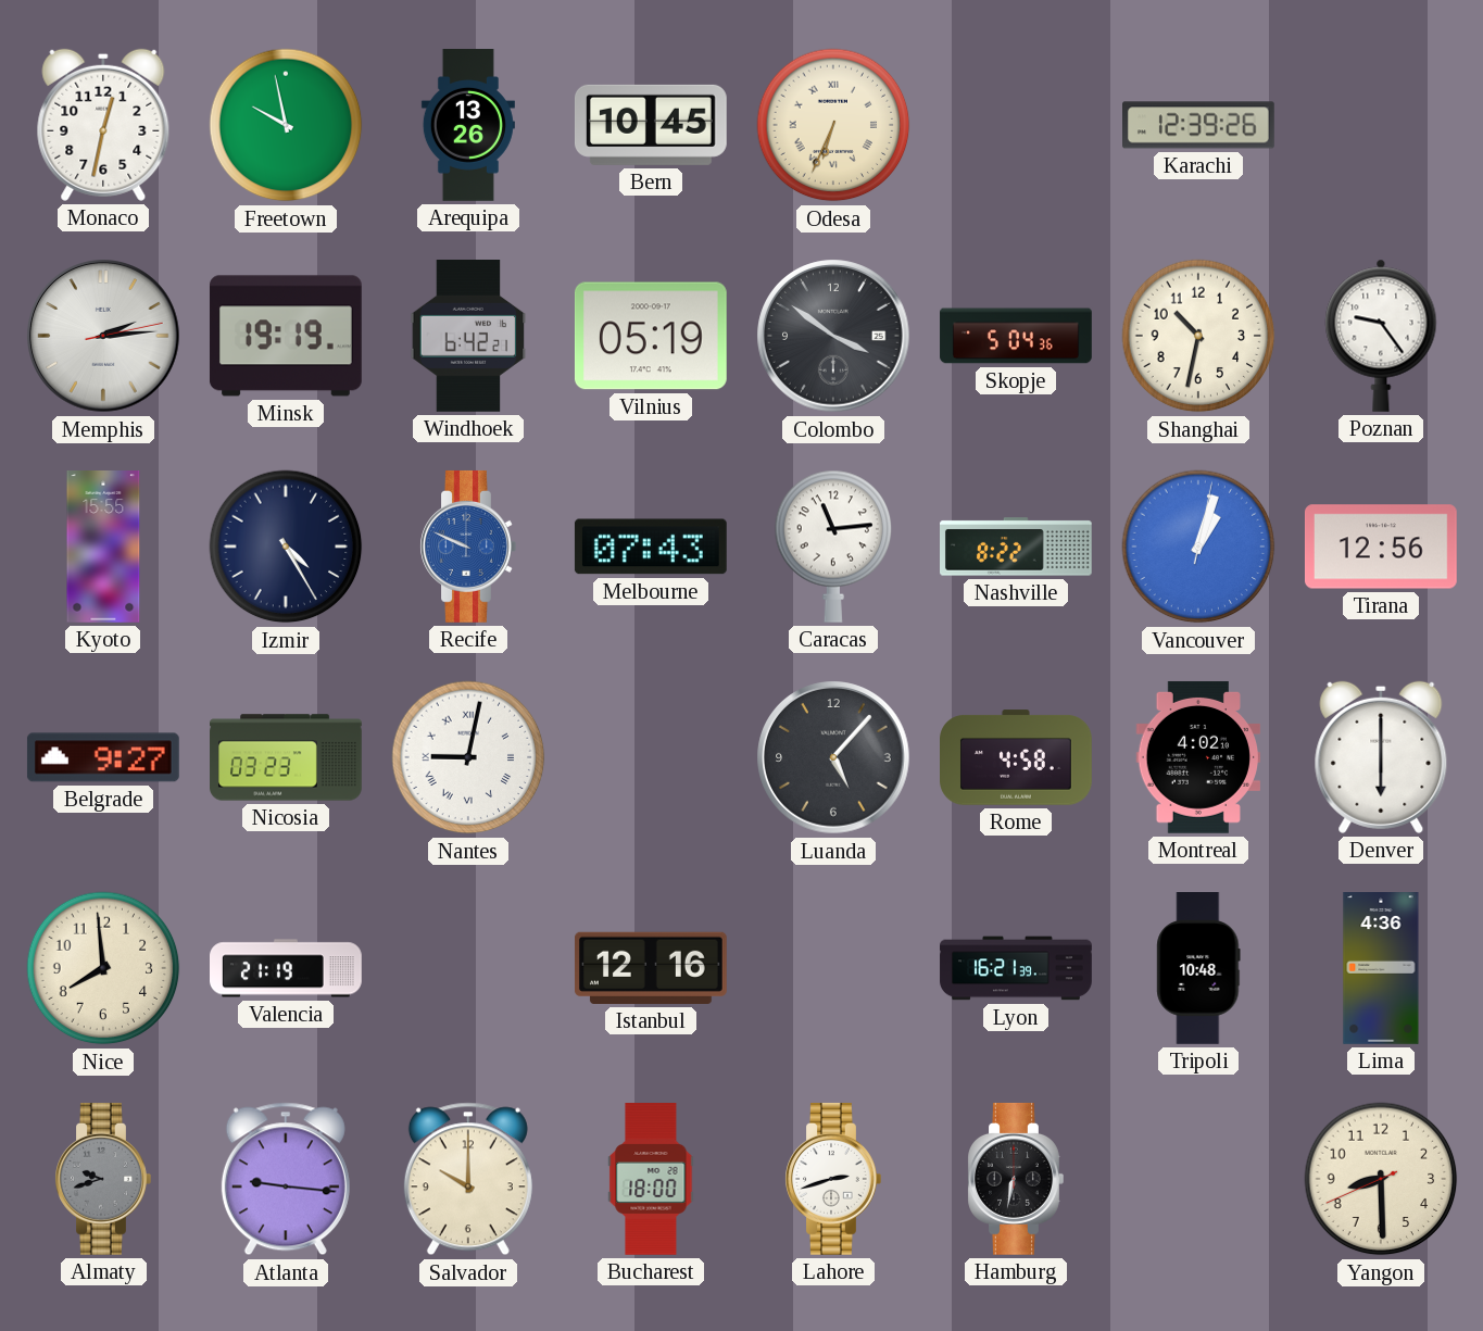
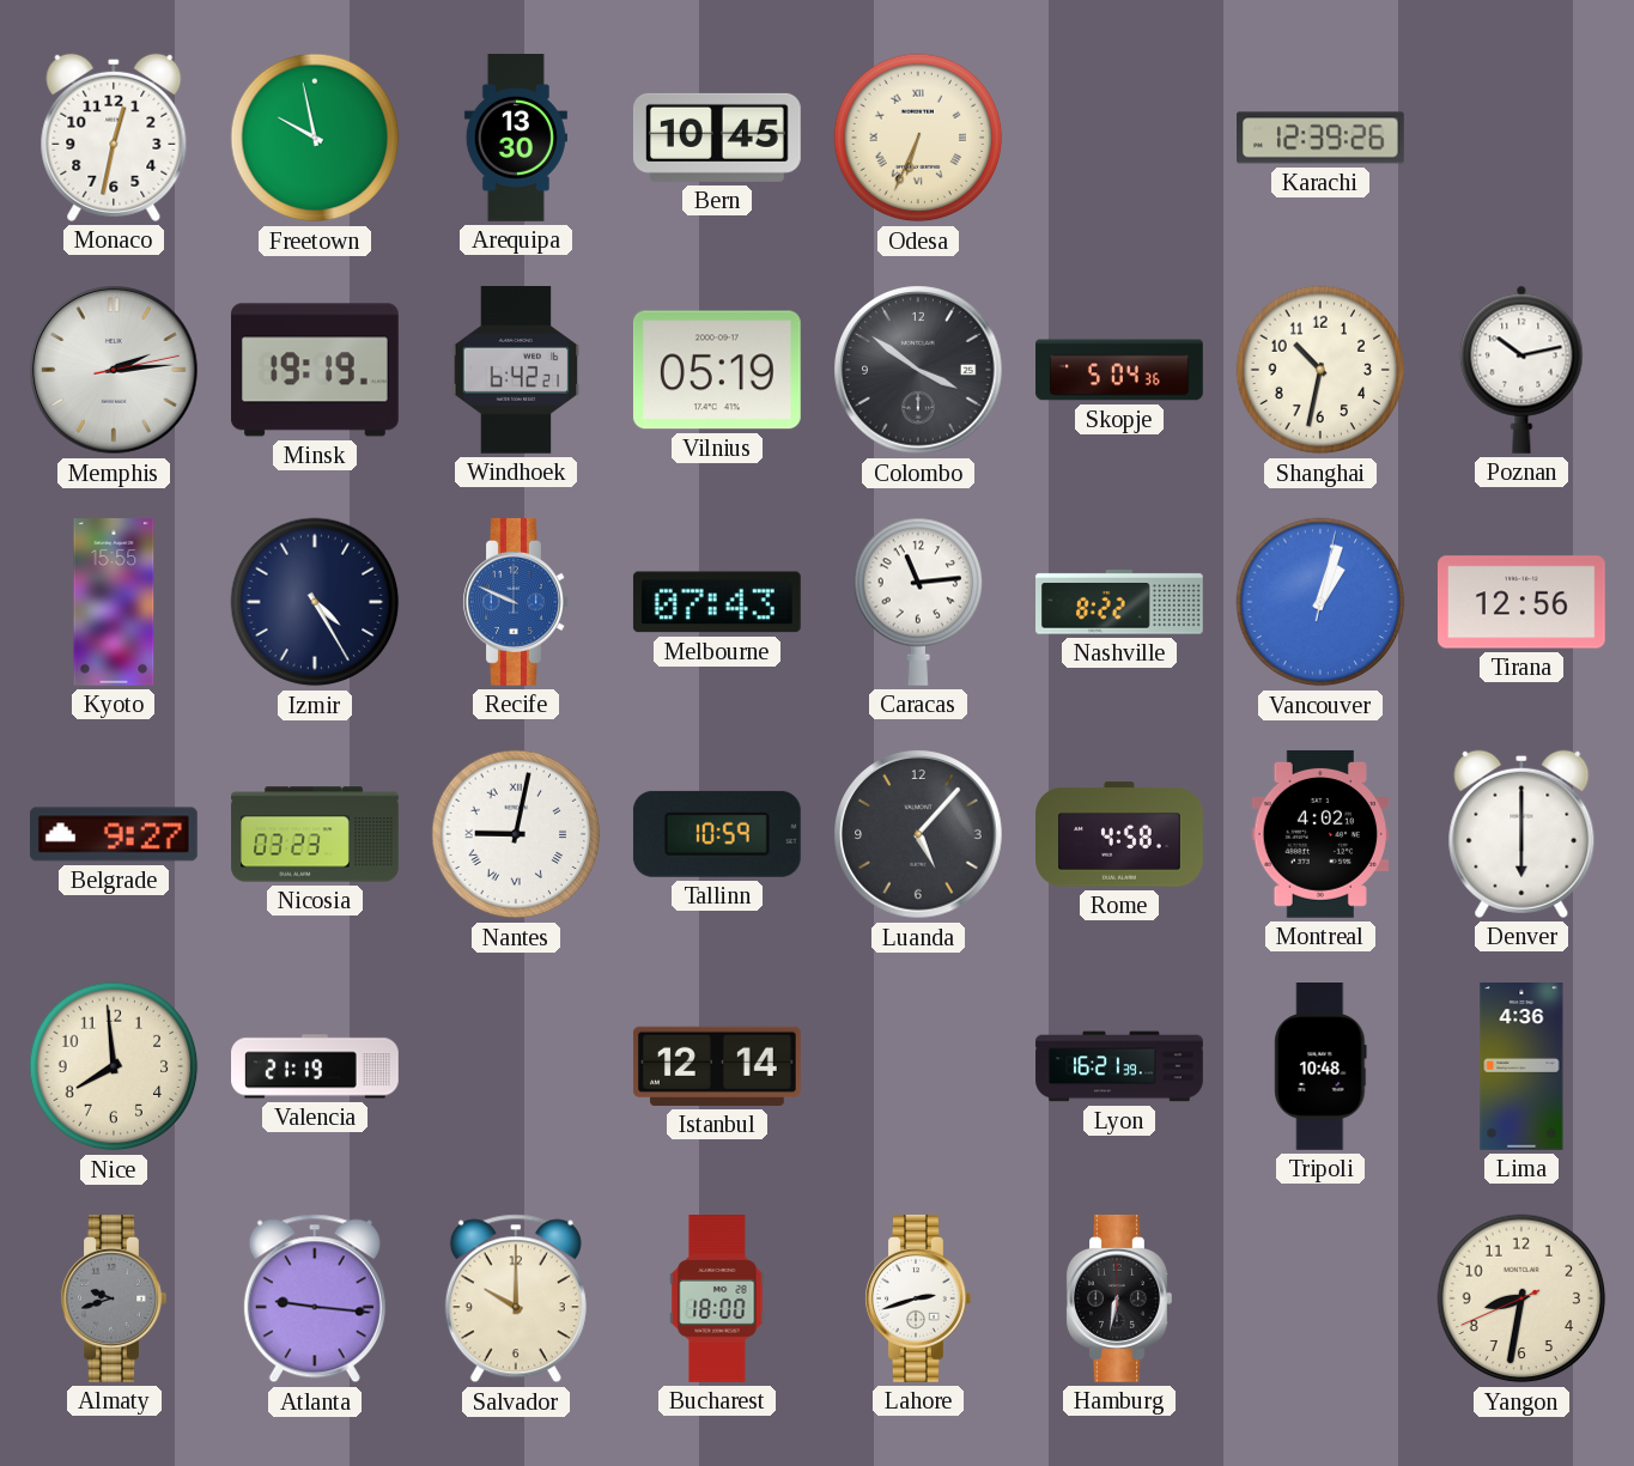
Arequipa: 13:26 -> 13:30
Poznan: 9:24 -> 10:13
Tallinn: none -> 10:59
Istanbul: 12:16 -> 12:14
Yangon: 8:29 -> 8:31
